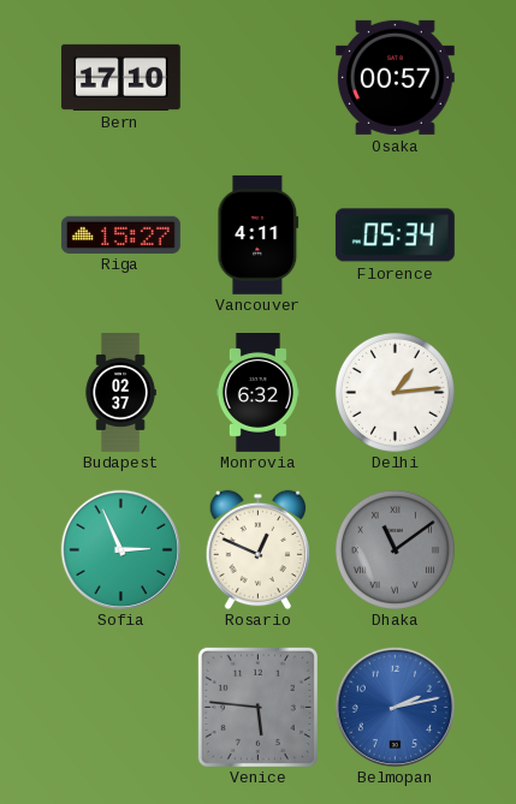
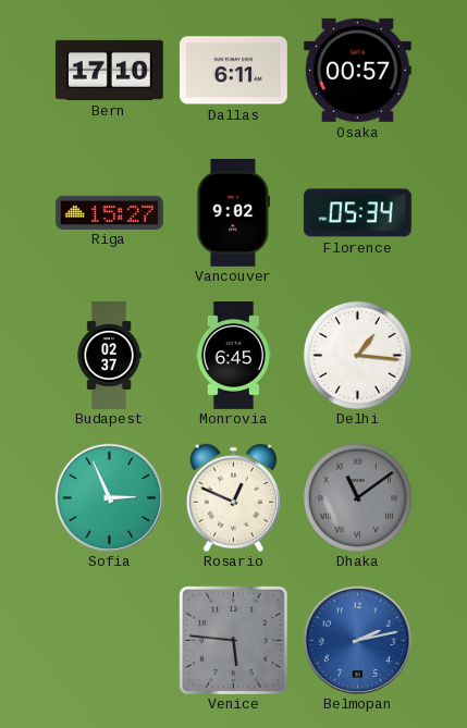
Dallas: none -> 6:11
Vancouver: 4:11 -> 9:02
Monrovia: 6:32 -> 6:45
Delhi: 1:14 -> 1:16
